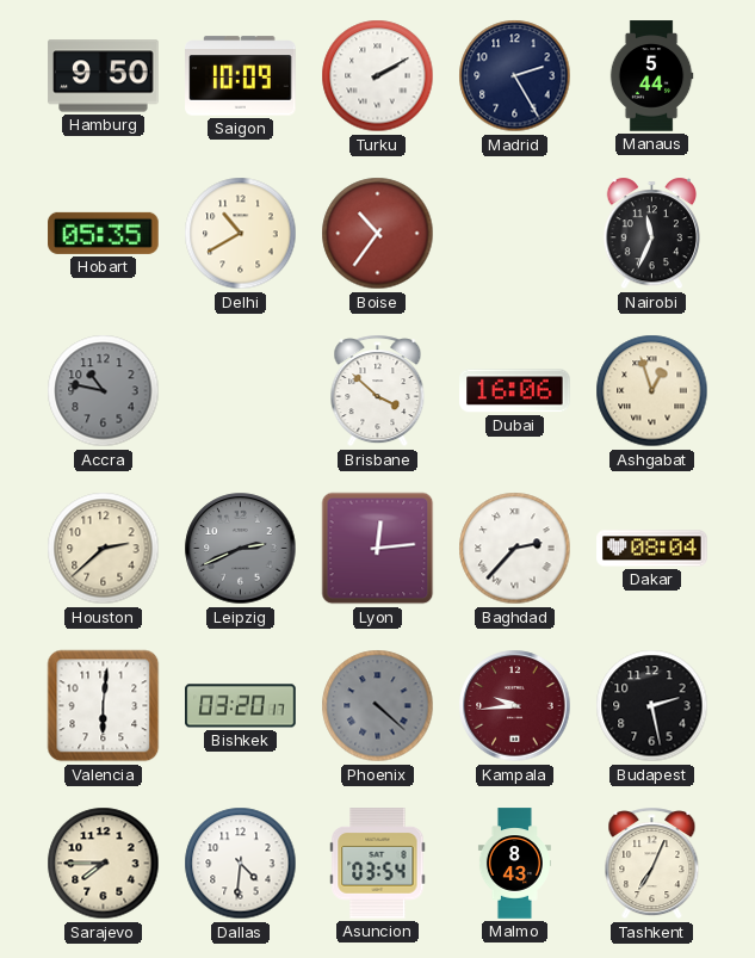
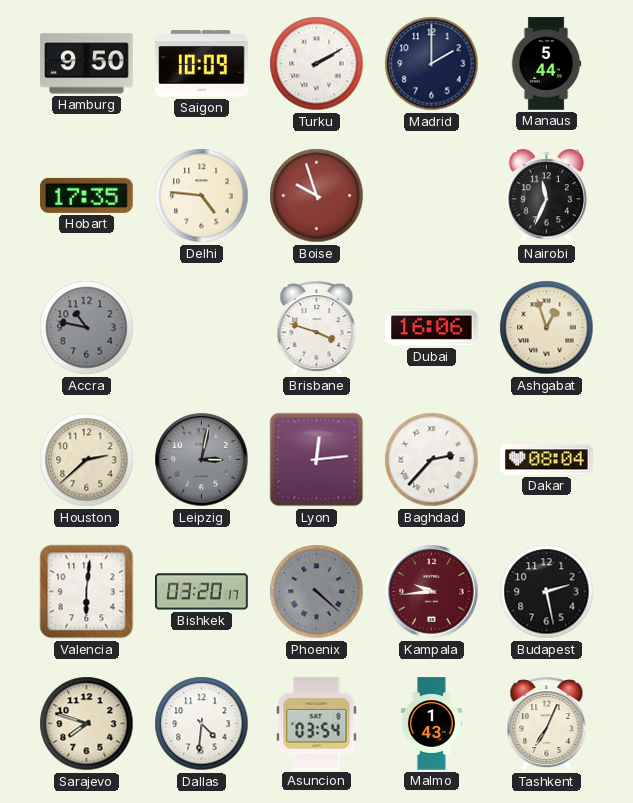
Madrid: 2:25 -> 2:00
Hobart: 05:35 -> 17:35
Delhi: 10:40 -> 4:46
Boise: 10:36 -> 9:57
Brisbane: 3:52 -> 3:48
Leipzig: 2:41 -> 3:02
Sarajevo: 7:45 -> 7:48
Malmo: 8:43 -> 1:43
